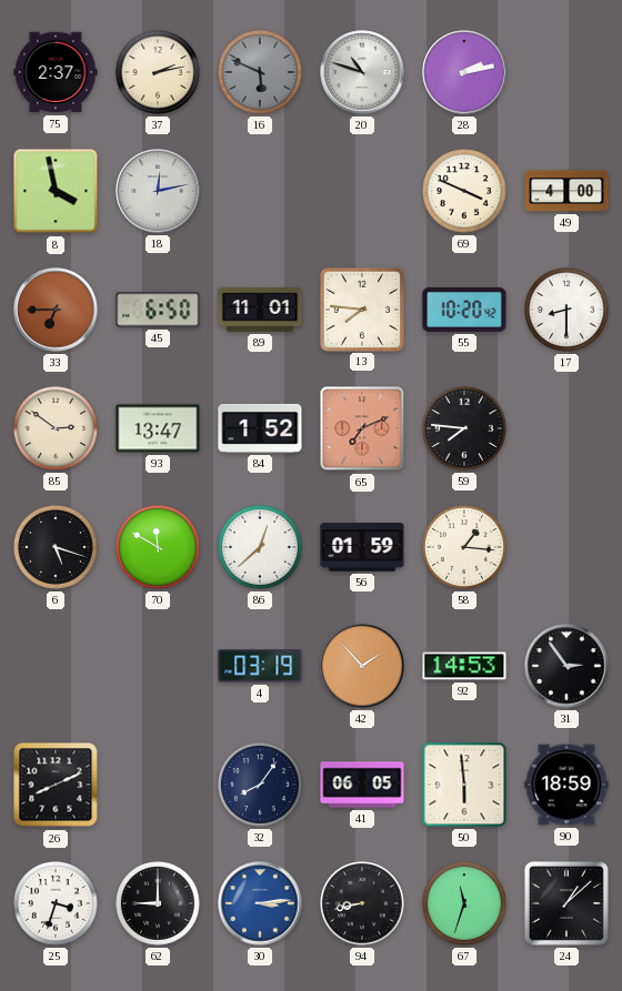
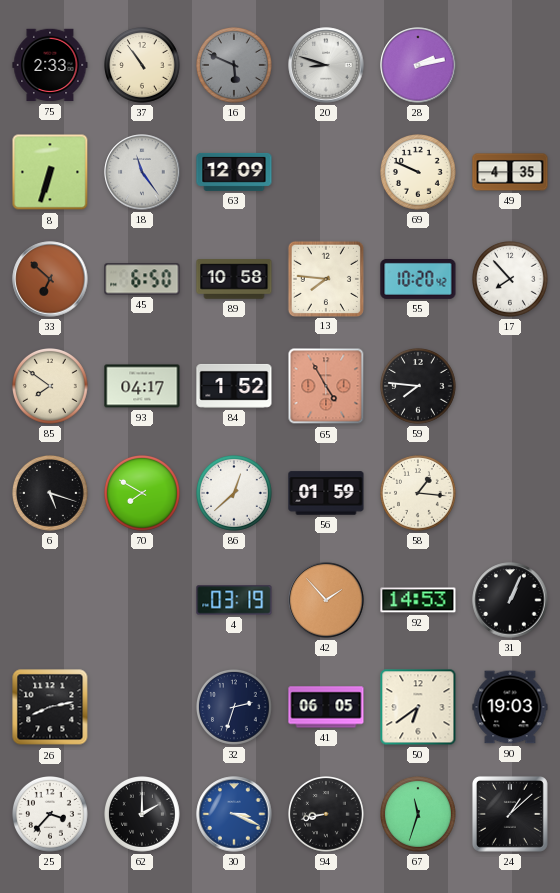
75: 2:37 -> 2:33
37: 2:13 -> 10:54
20: 10:48 -> 8:48
8: 3:58 -> 6:33
18: 12:13 -> 11:24
63: none -> 12:09
69: 3:49 -> 9:49
49: 4:00 -> 4:35
33: 6:45 -> 6:52
89: 11:01 -> 10:58
17: 8:30 -> 7:53
85: 2:51 -> 7:51
93: 13:47 -> 04:17
65: 7:11 -> 4:55
70: 11:50 -> 7:50
31: 2:54 -> 1:04
26: 8:11 -> 8:13
32: 8:06 -> 2:33
50: 5:59 -> 6:39
90: 18:59 -> 19:03
25: 3:33 -> 3:37
62: 9:00 -> 2:00
30: 3:14 -> 3:19
